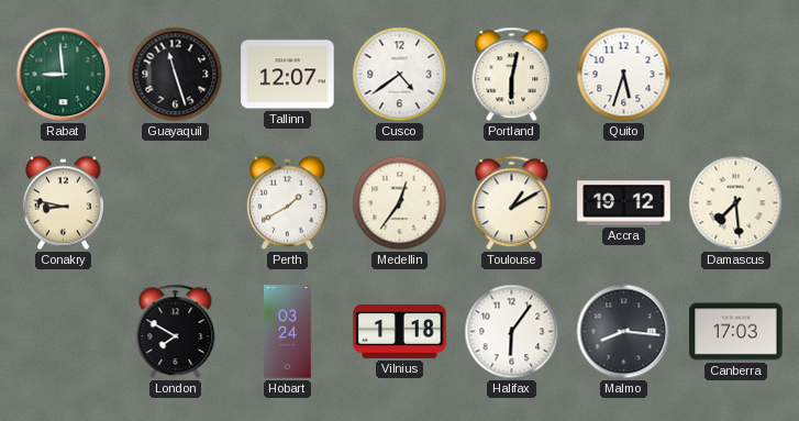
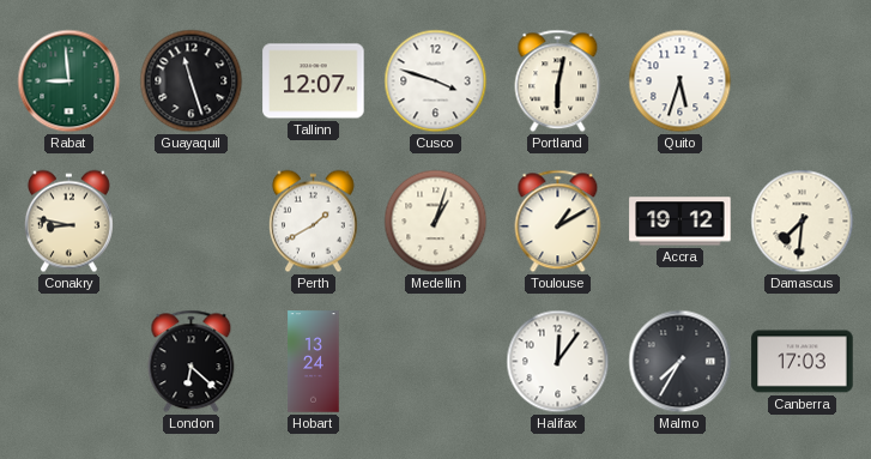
Cusco: 4:39 -> 3:48
Medellin: 12:36 -> 1:03
Damascus: 7:29 -> 7:31
London: 7:50 -> 6:22
Hobart: 03:24 -> 13:24
Vilnius: 1:18 -> none
Halifax: 6:06 -> 12:06
Malmo: 8:16 -> 7:35
